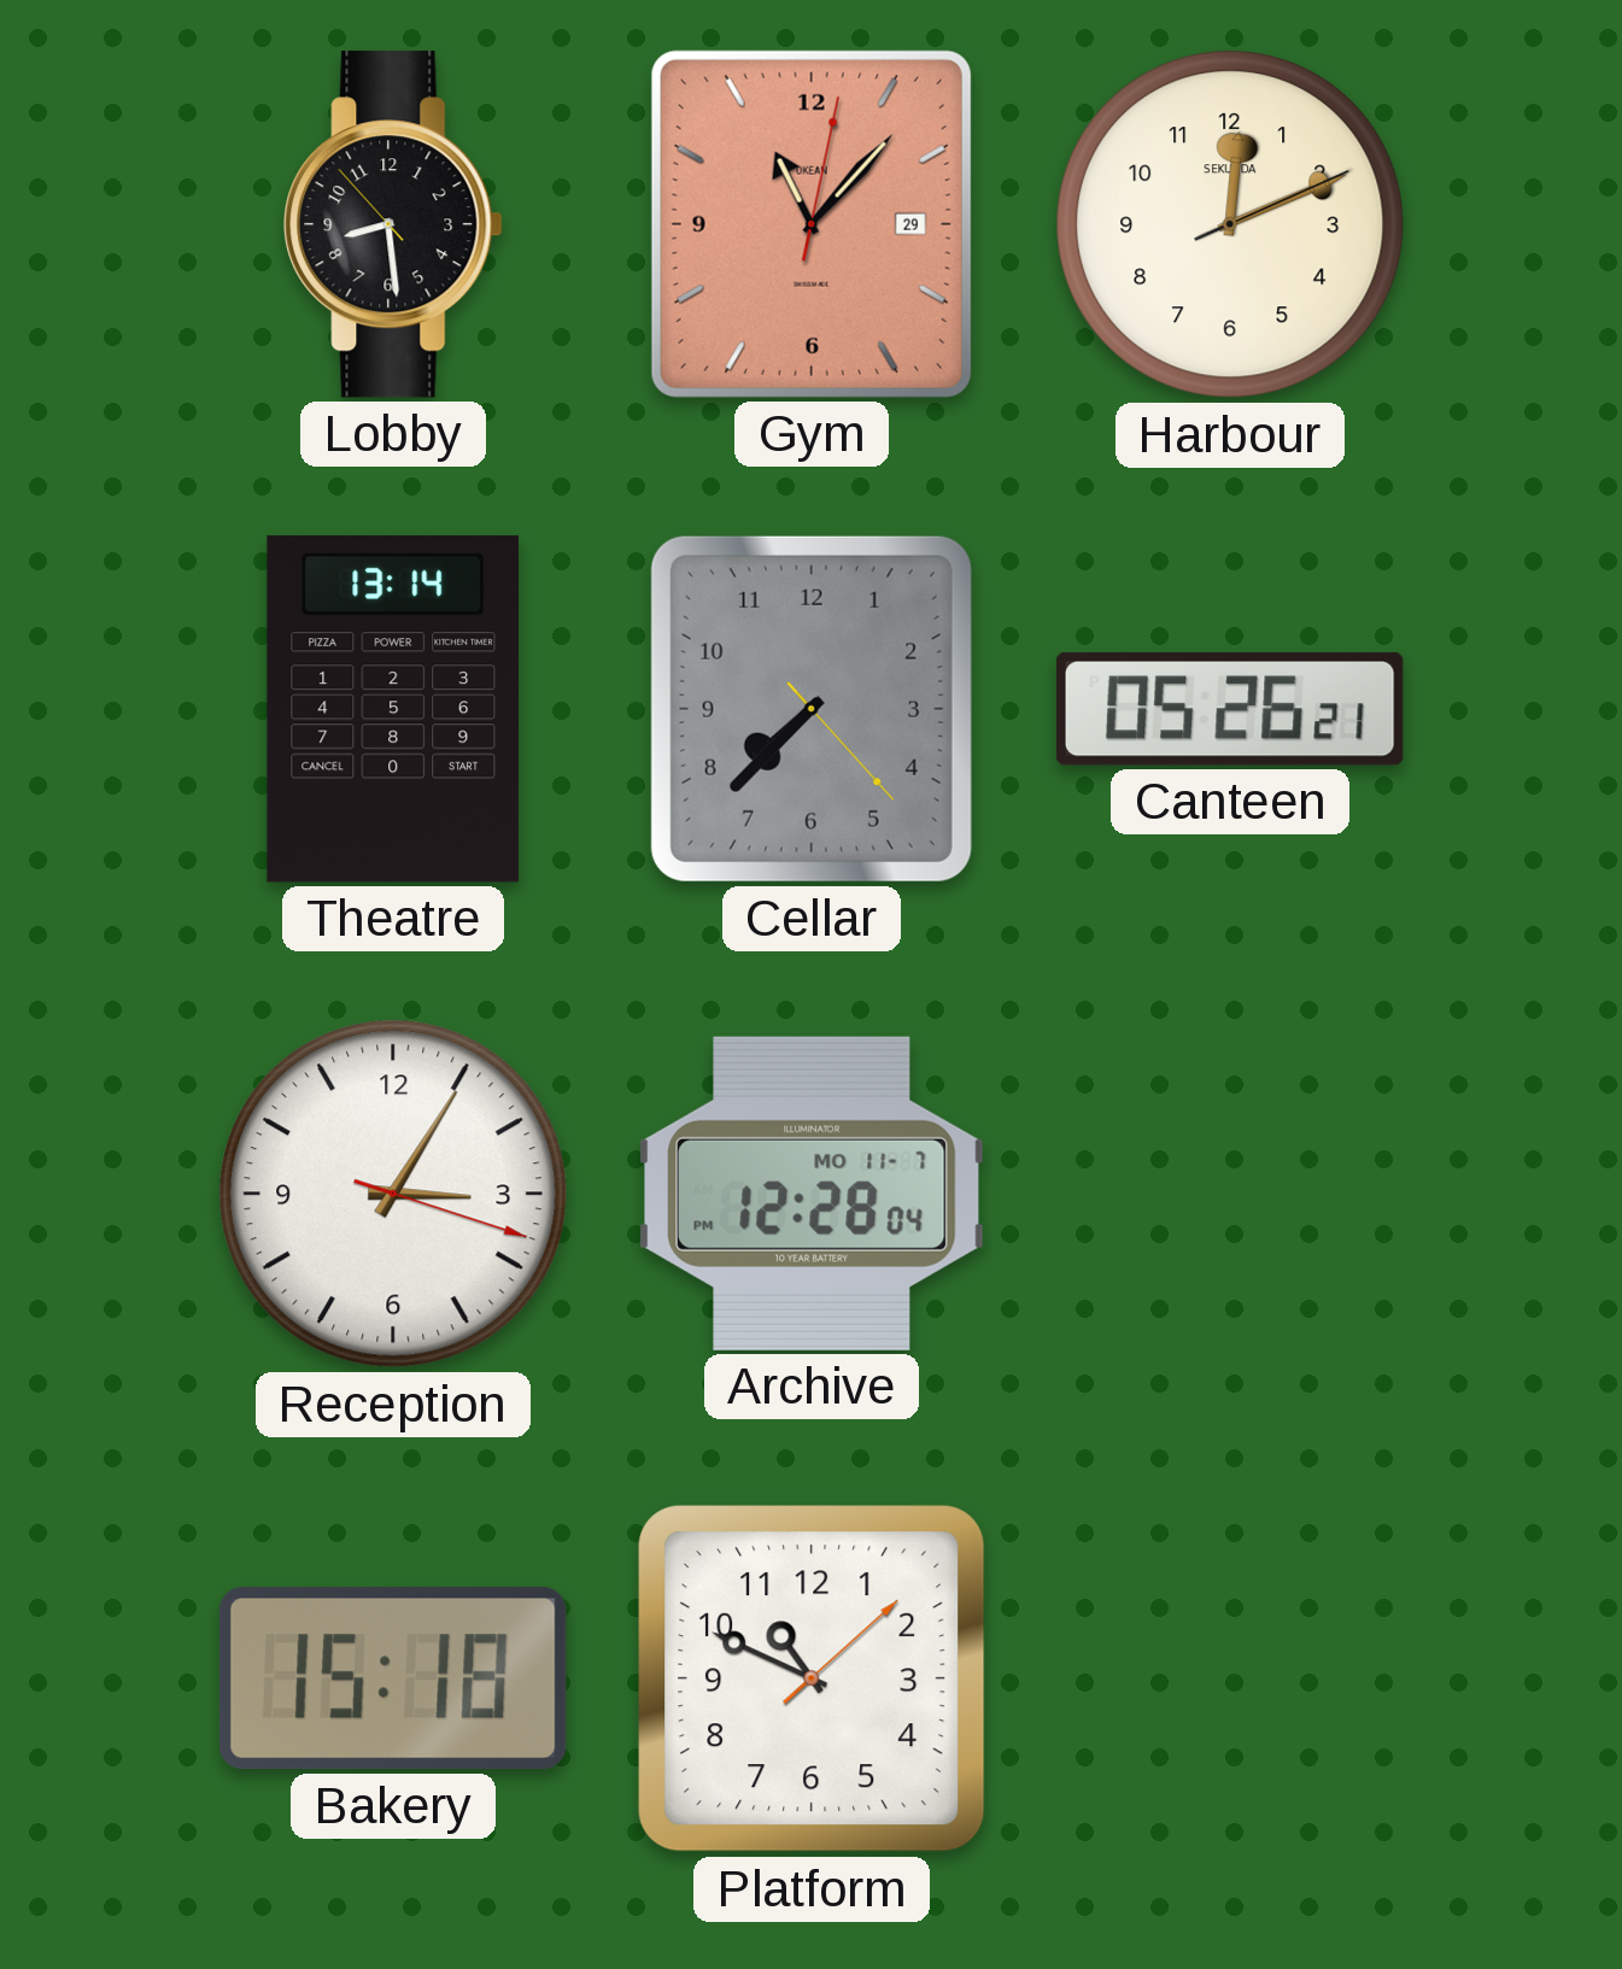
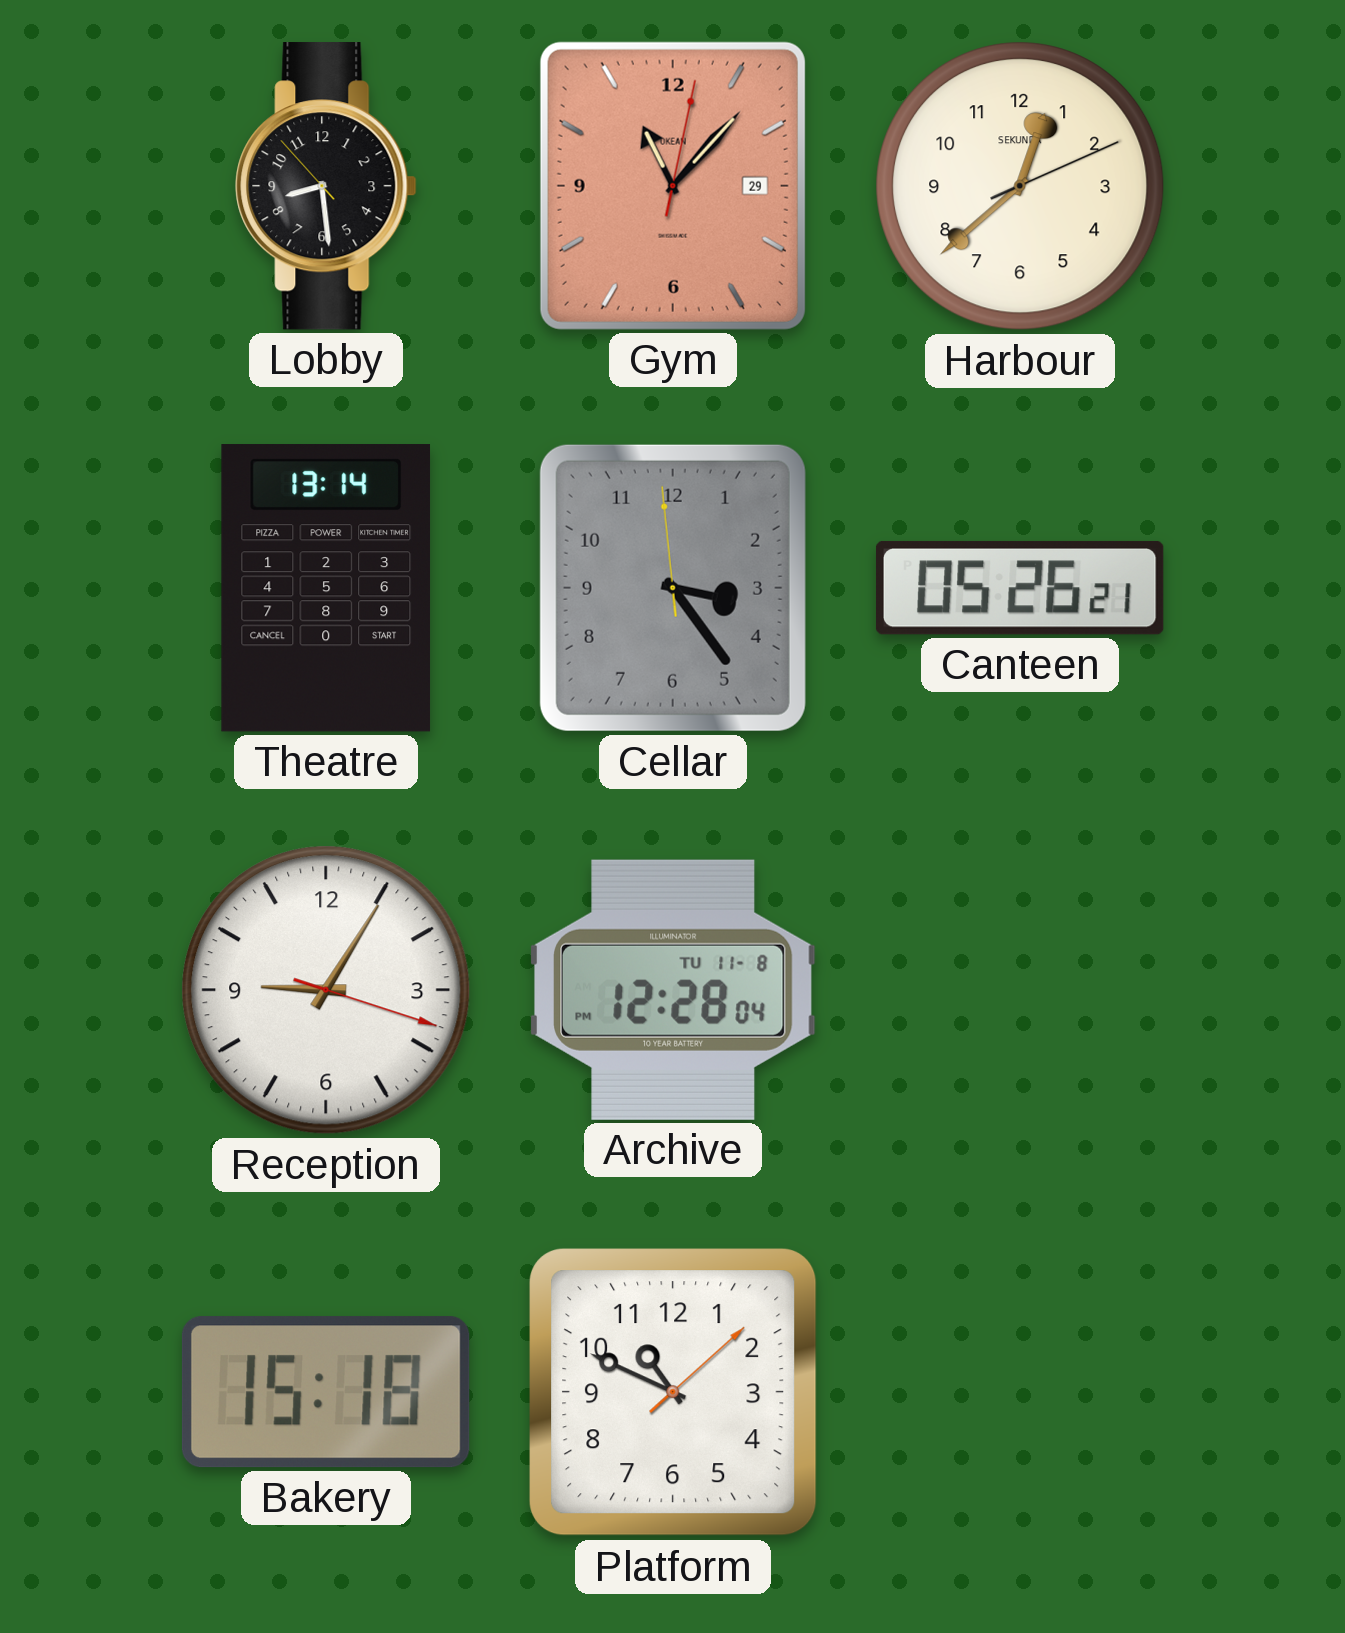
Harbour: 12:11 -> 12:38
Cellar: 7:37 -> 3:23
Reception: 3:05 -> 9:05
Archive date: MO 11-7 -> TU 11-8
